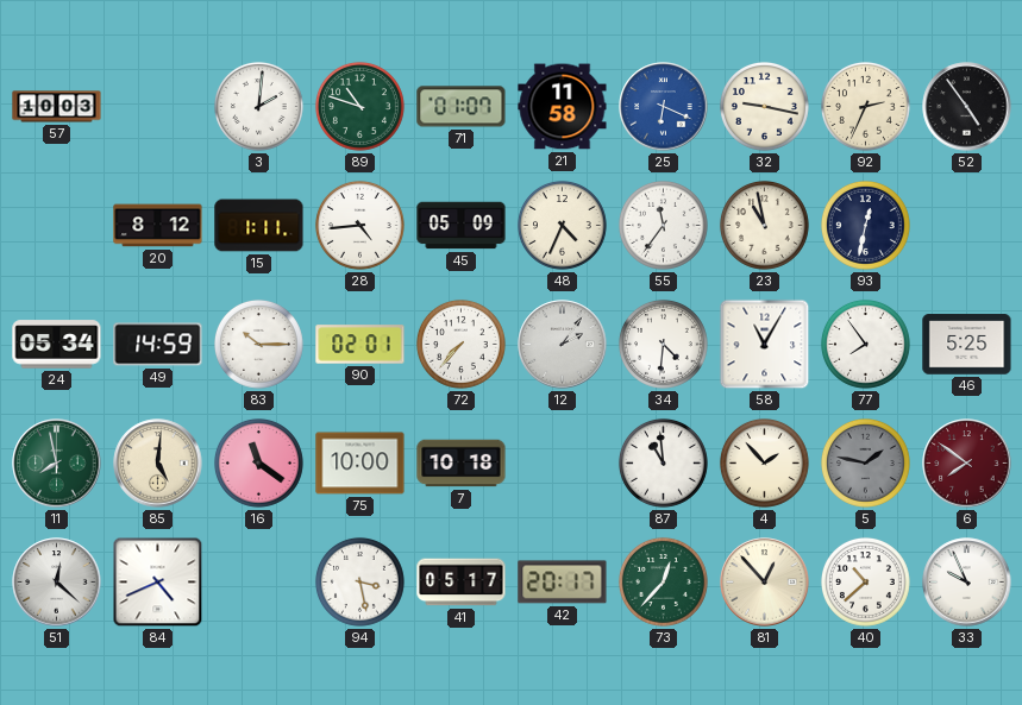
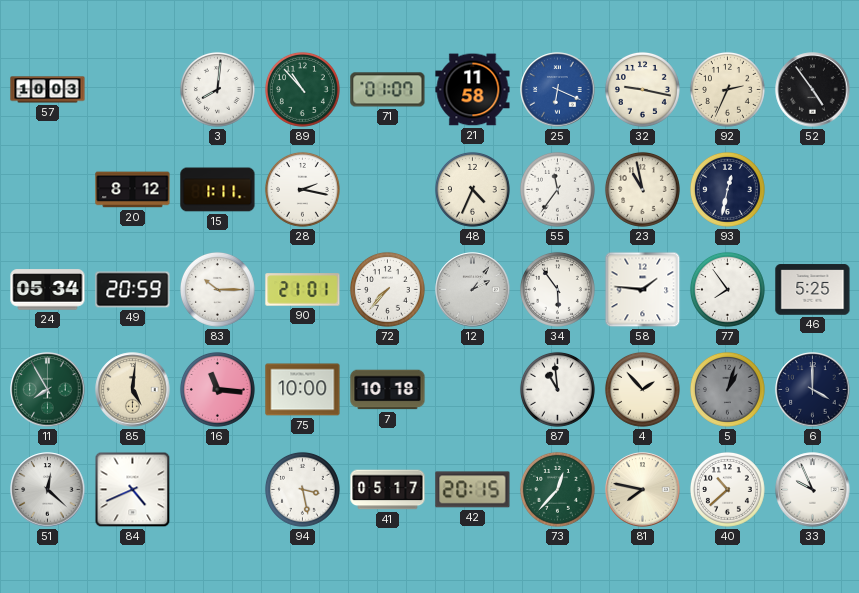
3: 2:01 -> 8:01
89: 10:48 -> 10:53
28: 4:44 -> 2:17
45: 05:09 -> none
49: 14:59 -> 20:59
90: 02:01 -> 21:01
34: 4:31 -> 5:54
58: 11:05 -> 1:46
11: 7:58 -> 7:55
16: 11:21 -> 11:16
5: 1:47 -> 1:03
6: 7:51 -> 4:00
6 dial: burgundy -> navy
42: 20:17 -> 20:15
81: 12:53 -> 7:47
